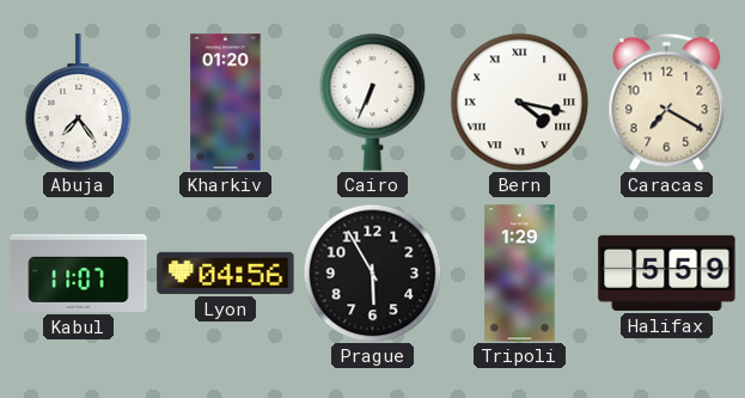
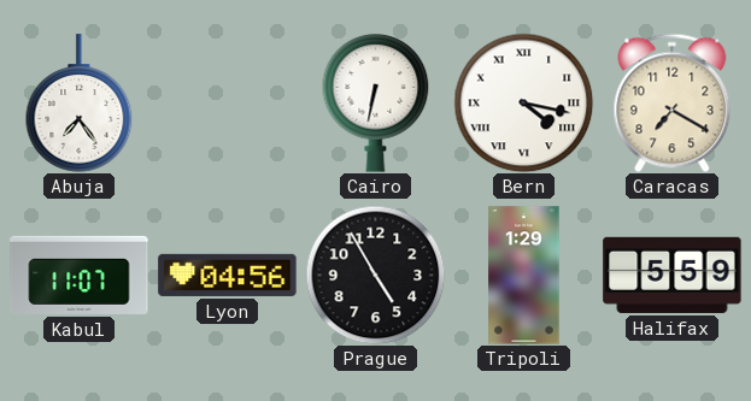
Kharkiv: 01:20 -> none
Cairo: 6:34 -> 6:32
Prague: 5:55 -> 4:55
